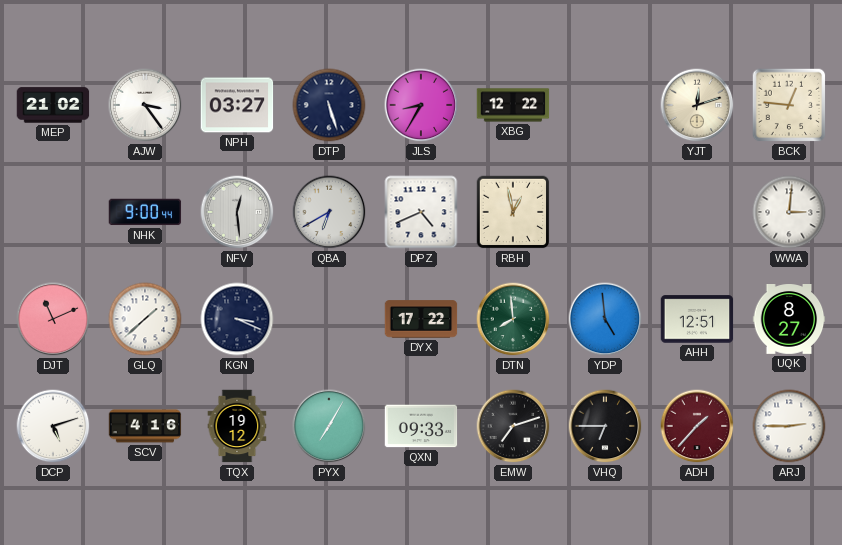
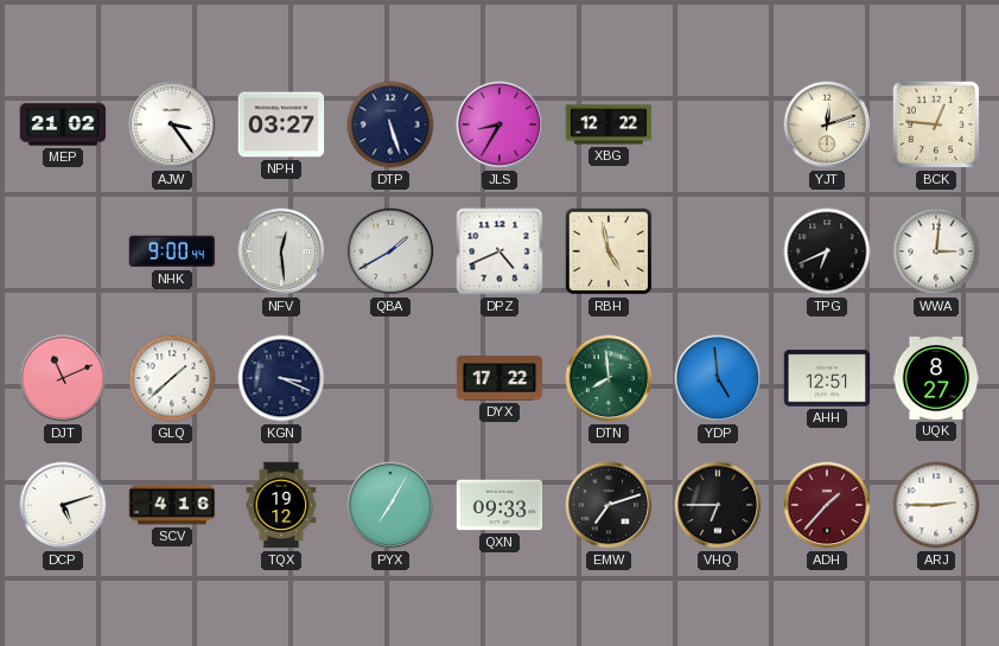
QBA: 6:40 -> 1:40
RBH: 12:58 -> 4:58
TPG: none -> 6:41
